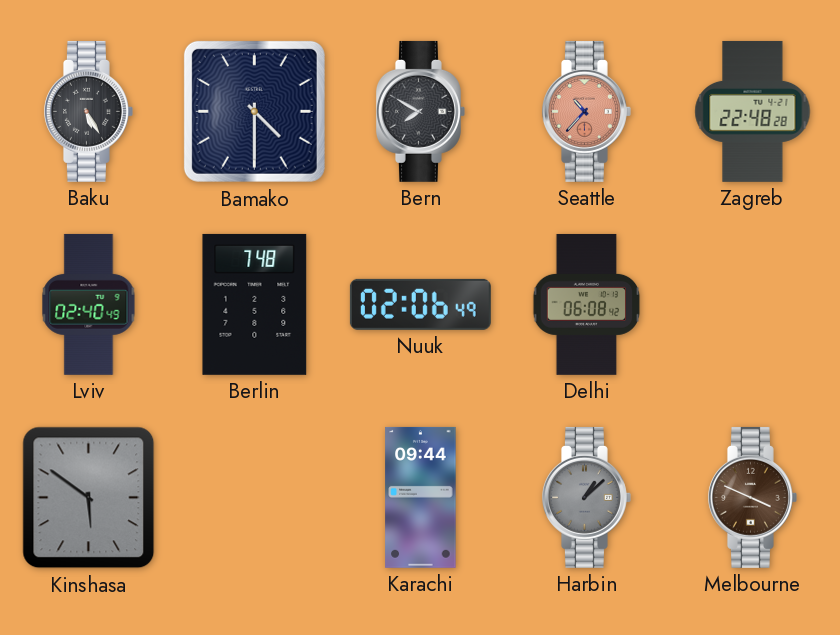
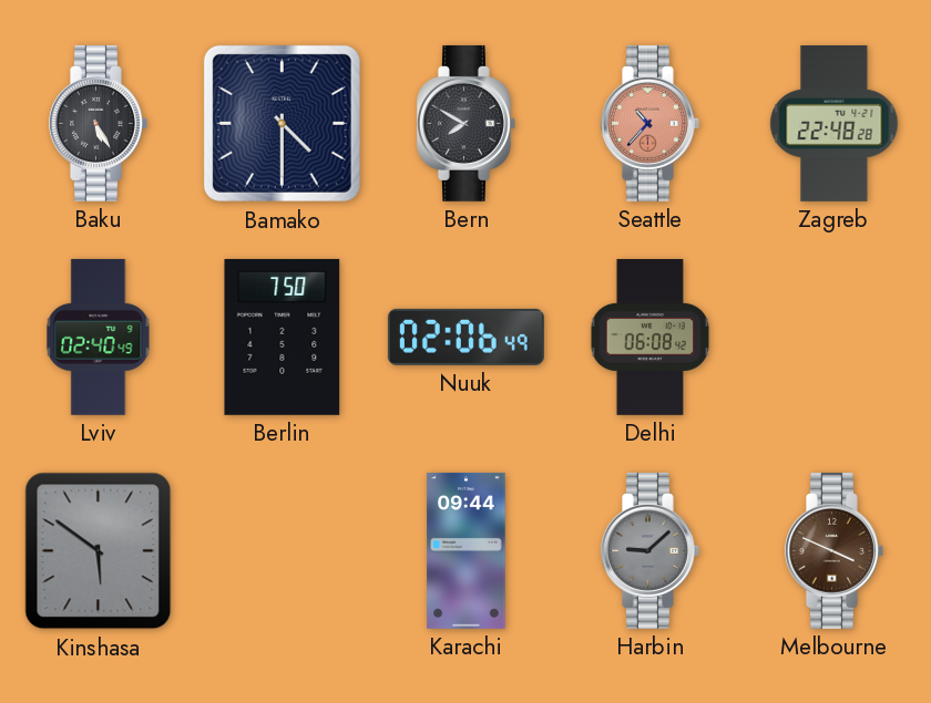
Berlin: 7:48 -> 7:50
Harbin: 1:08 -> 9:08
